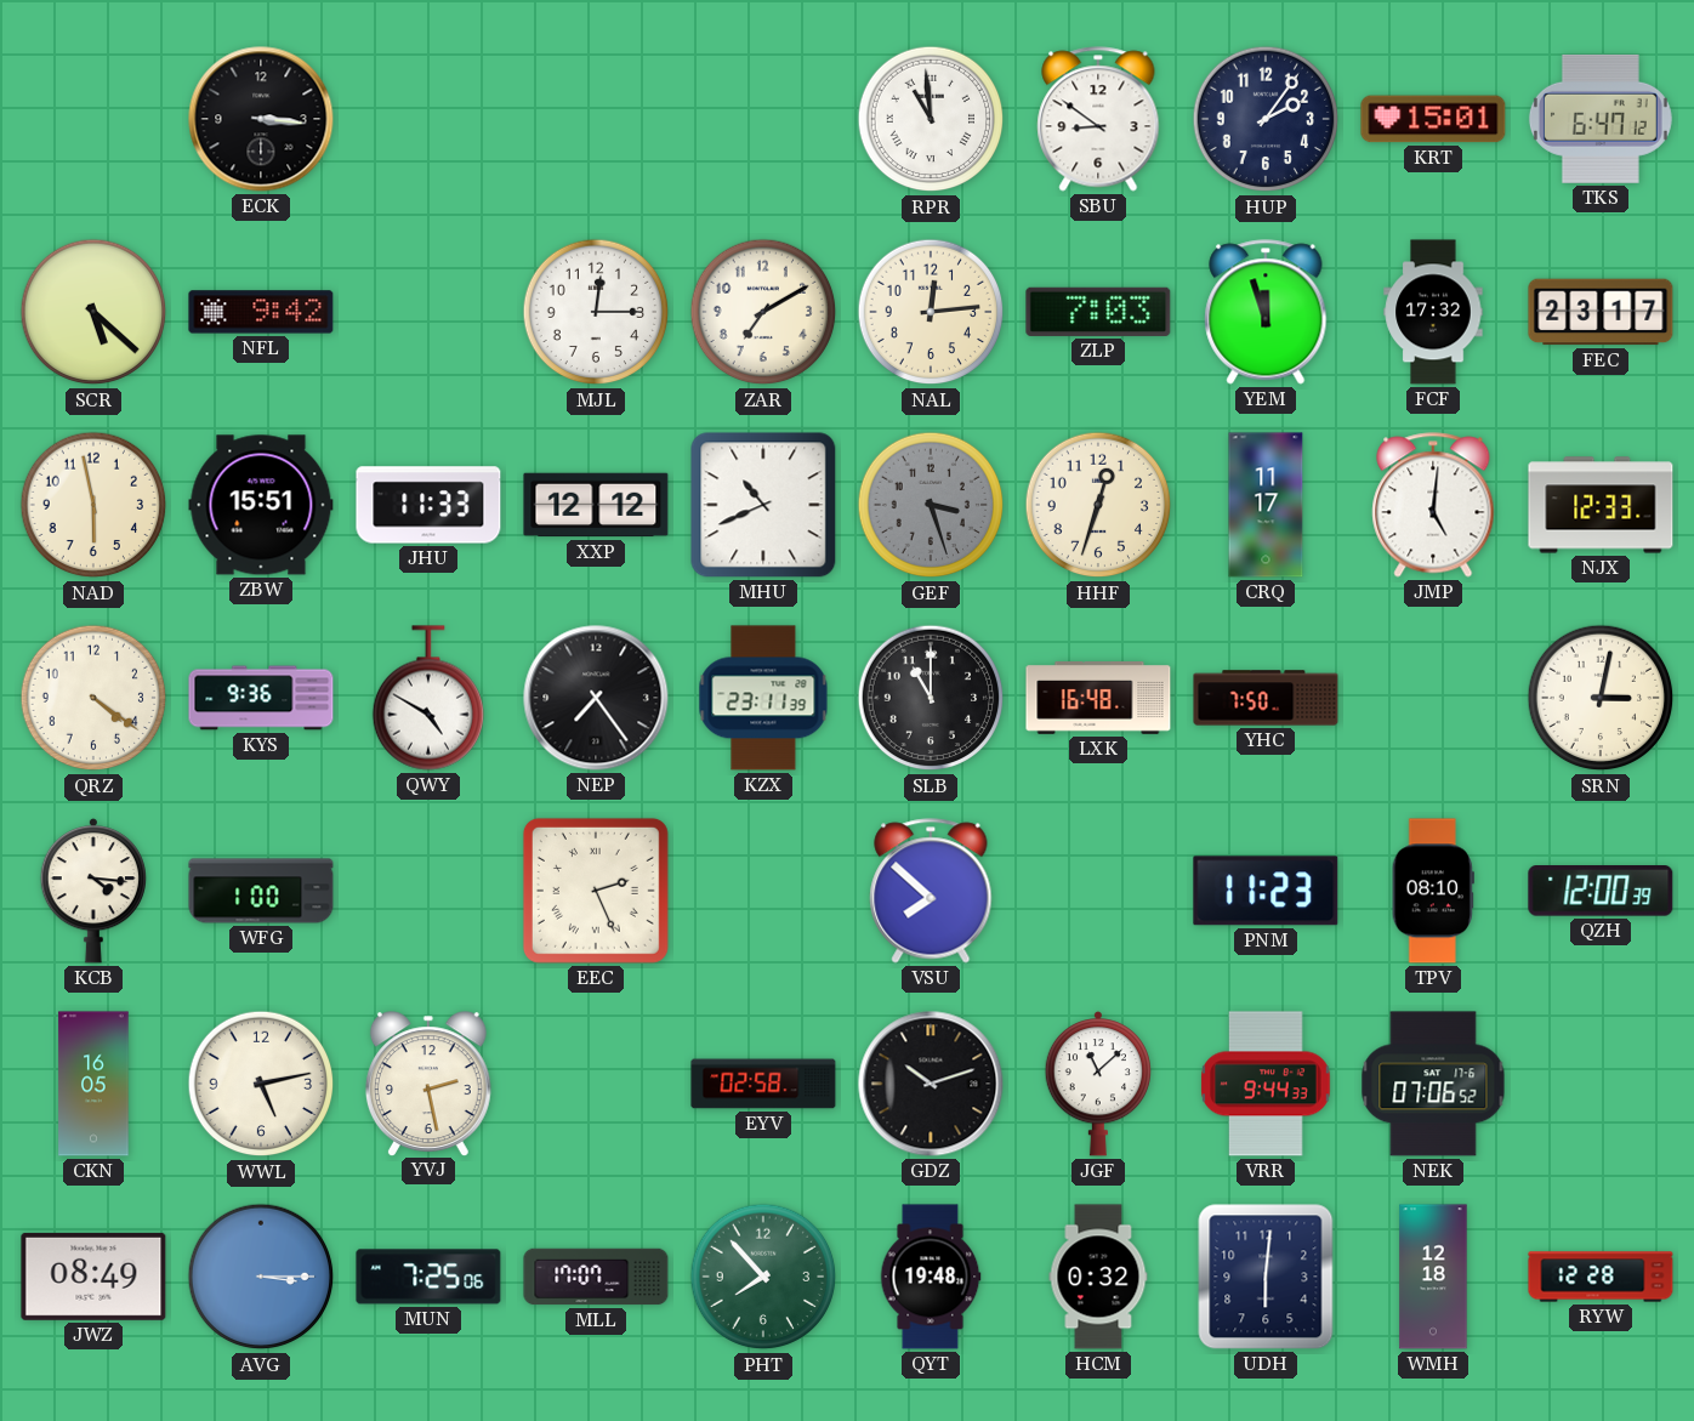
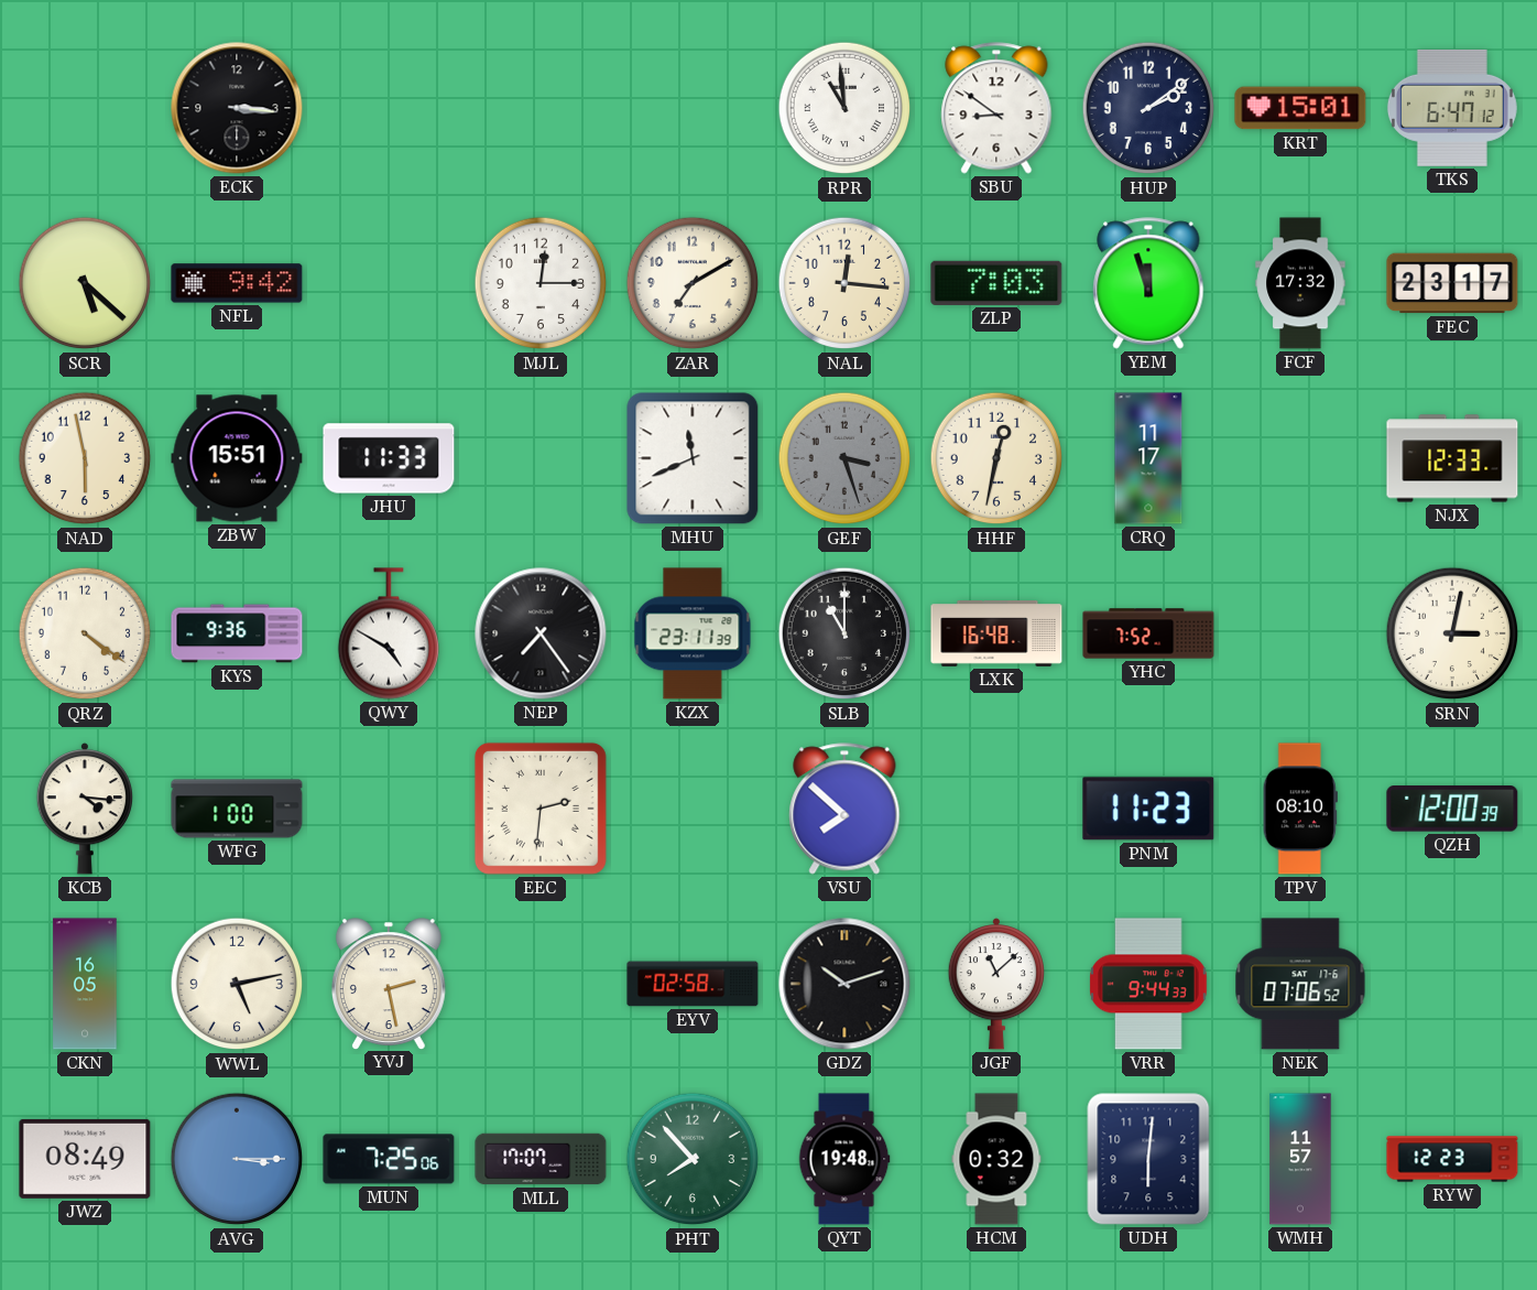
HUP: 2:06 -> 2:09
NAL: 12:14 -> 12:16
XXP: 12:12 -> none
MHU: 10:41 -> 11:41
HHF: 12:33 -> 12:32
JMP: 5:01 -> none
YHC: 7:50 -> 7:52
EEC: 2:26 -> 2:31
WMH: 12:18 -> 11:57
RYW: 12:28 -> 12:23
